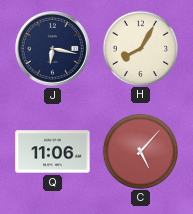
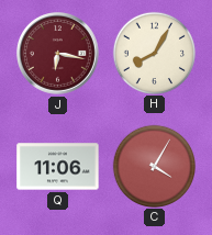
J dial: navy -> burgundy
C: 5:07 -> 4:05
